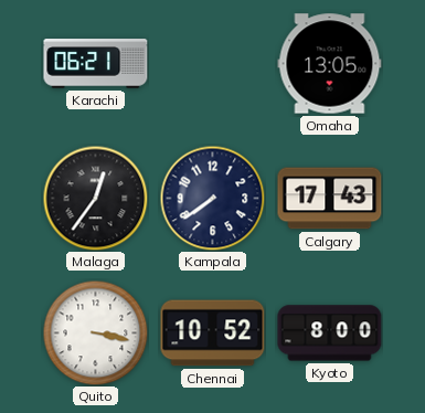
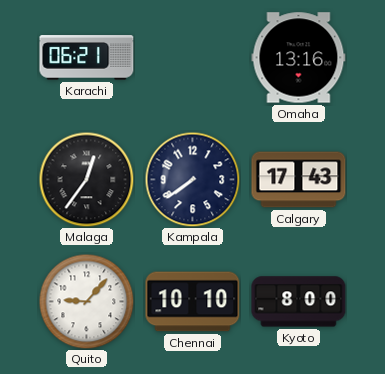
Omaha: 13:05 -> 13:16
Quito: 3:17 -> 9:07
Chennai: 10:52 -> 10:10
